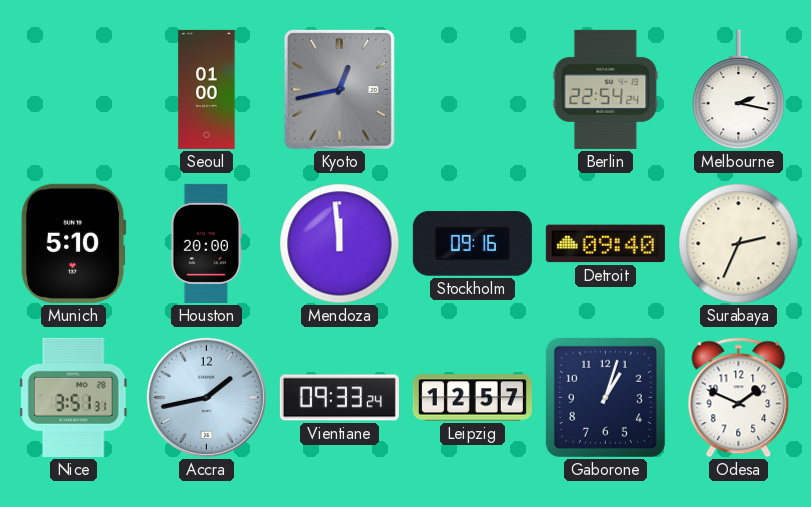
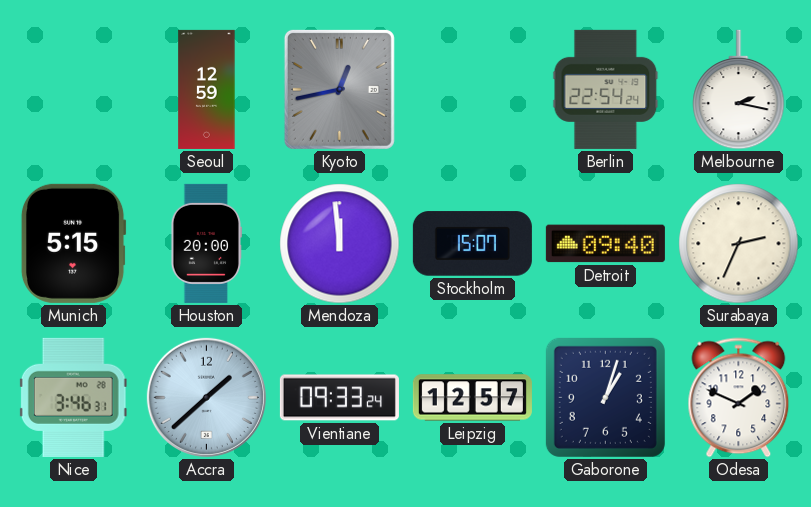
Seoul: 01:00 -> 12:59
Munich: 5:10 -> 5:15
Stockholm: 09:16 -> 15:07
Nice: 3:51 -> 3:46
Accra: 1:43 -> 1:38
